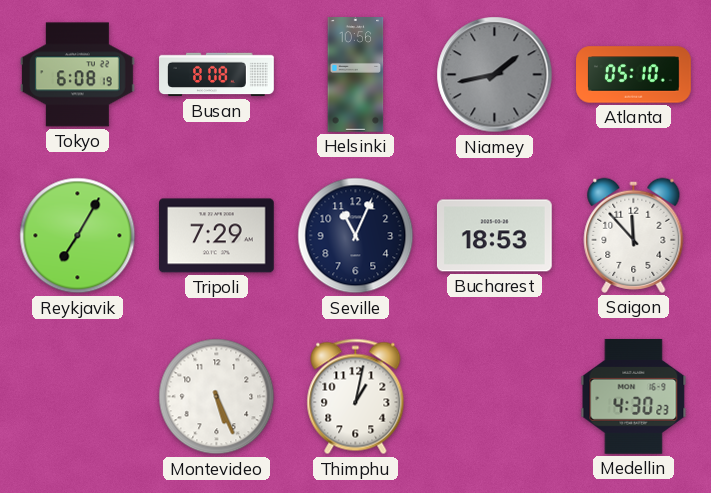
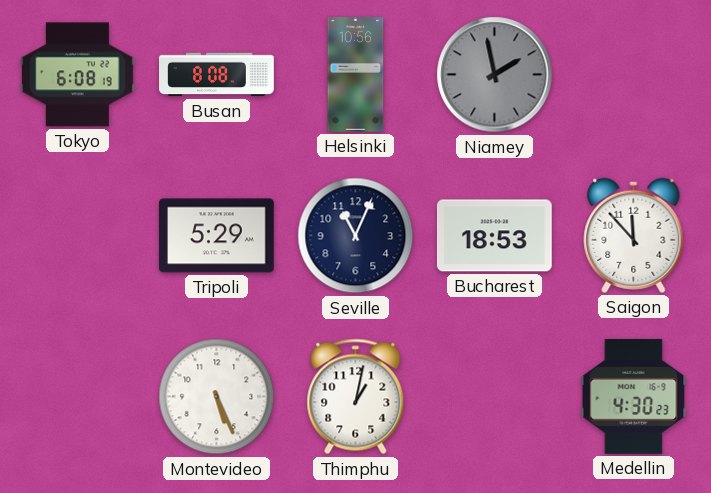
Niamey: 1:43 -> 1:58
Atlanta: 05:10 -> none
Reykjavik: 7:05 -> none
Tripoli: 7:29 -> 5:29
